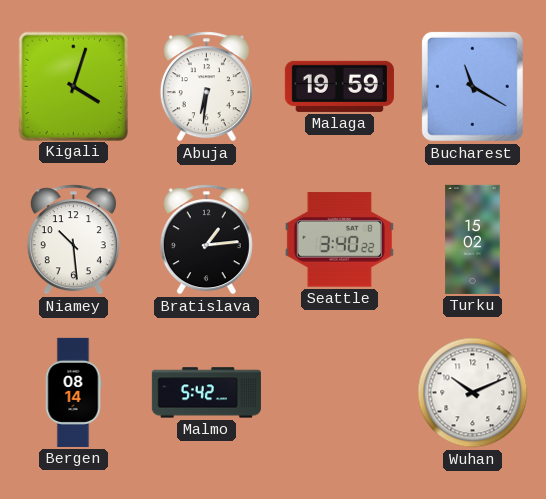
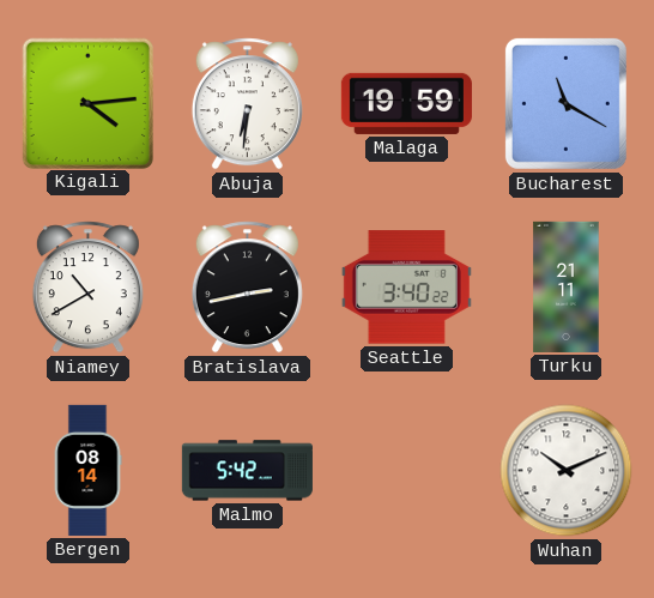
Kigali: 4:03 -> 4:14
Niamey: 10:29 -> 10:40
Bratislava: 1:14 -> 2:43
Turku: 15:02 -> 21:11
